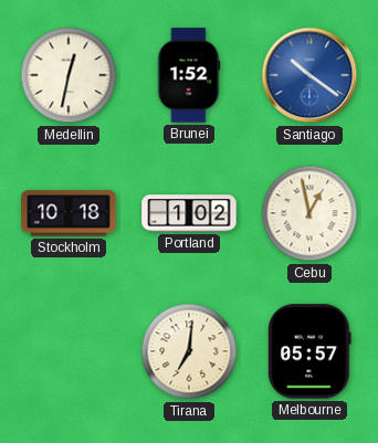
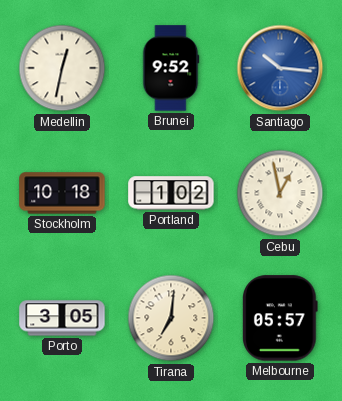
Brunei: 1:52 -> 9:52
Santiago: 10:21 -> 10:16
Porto: none -> 3:05
